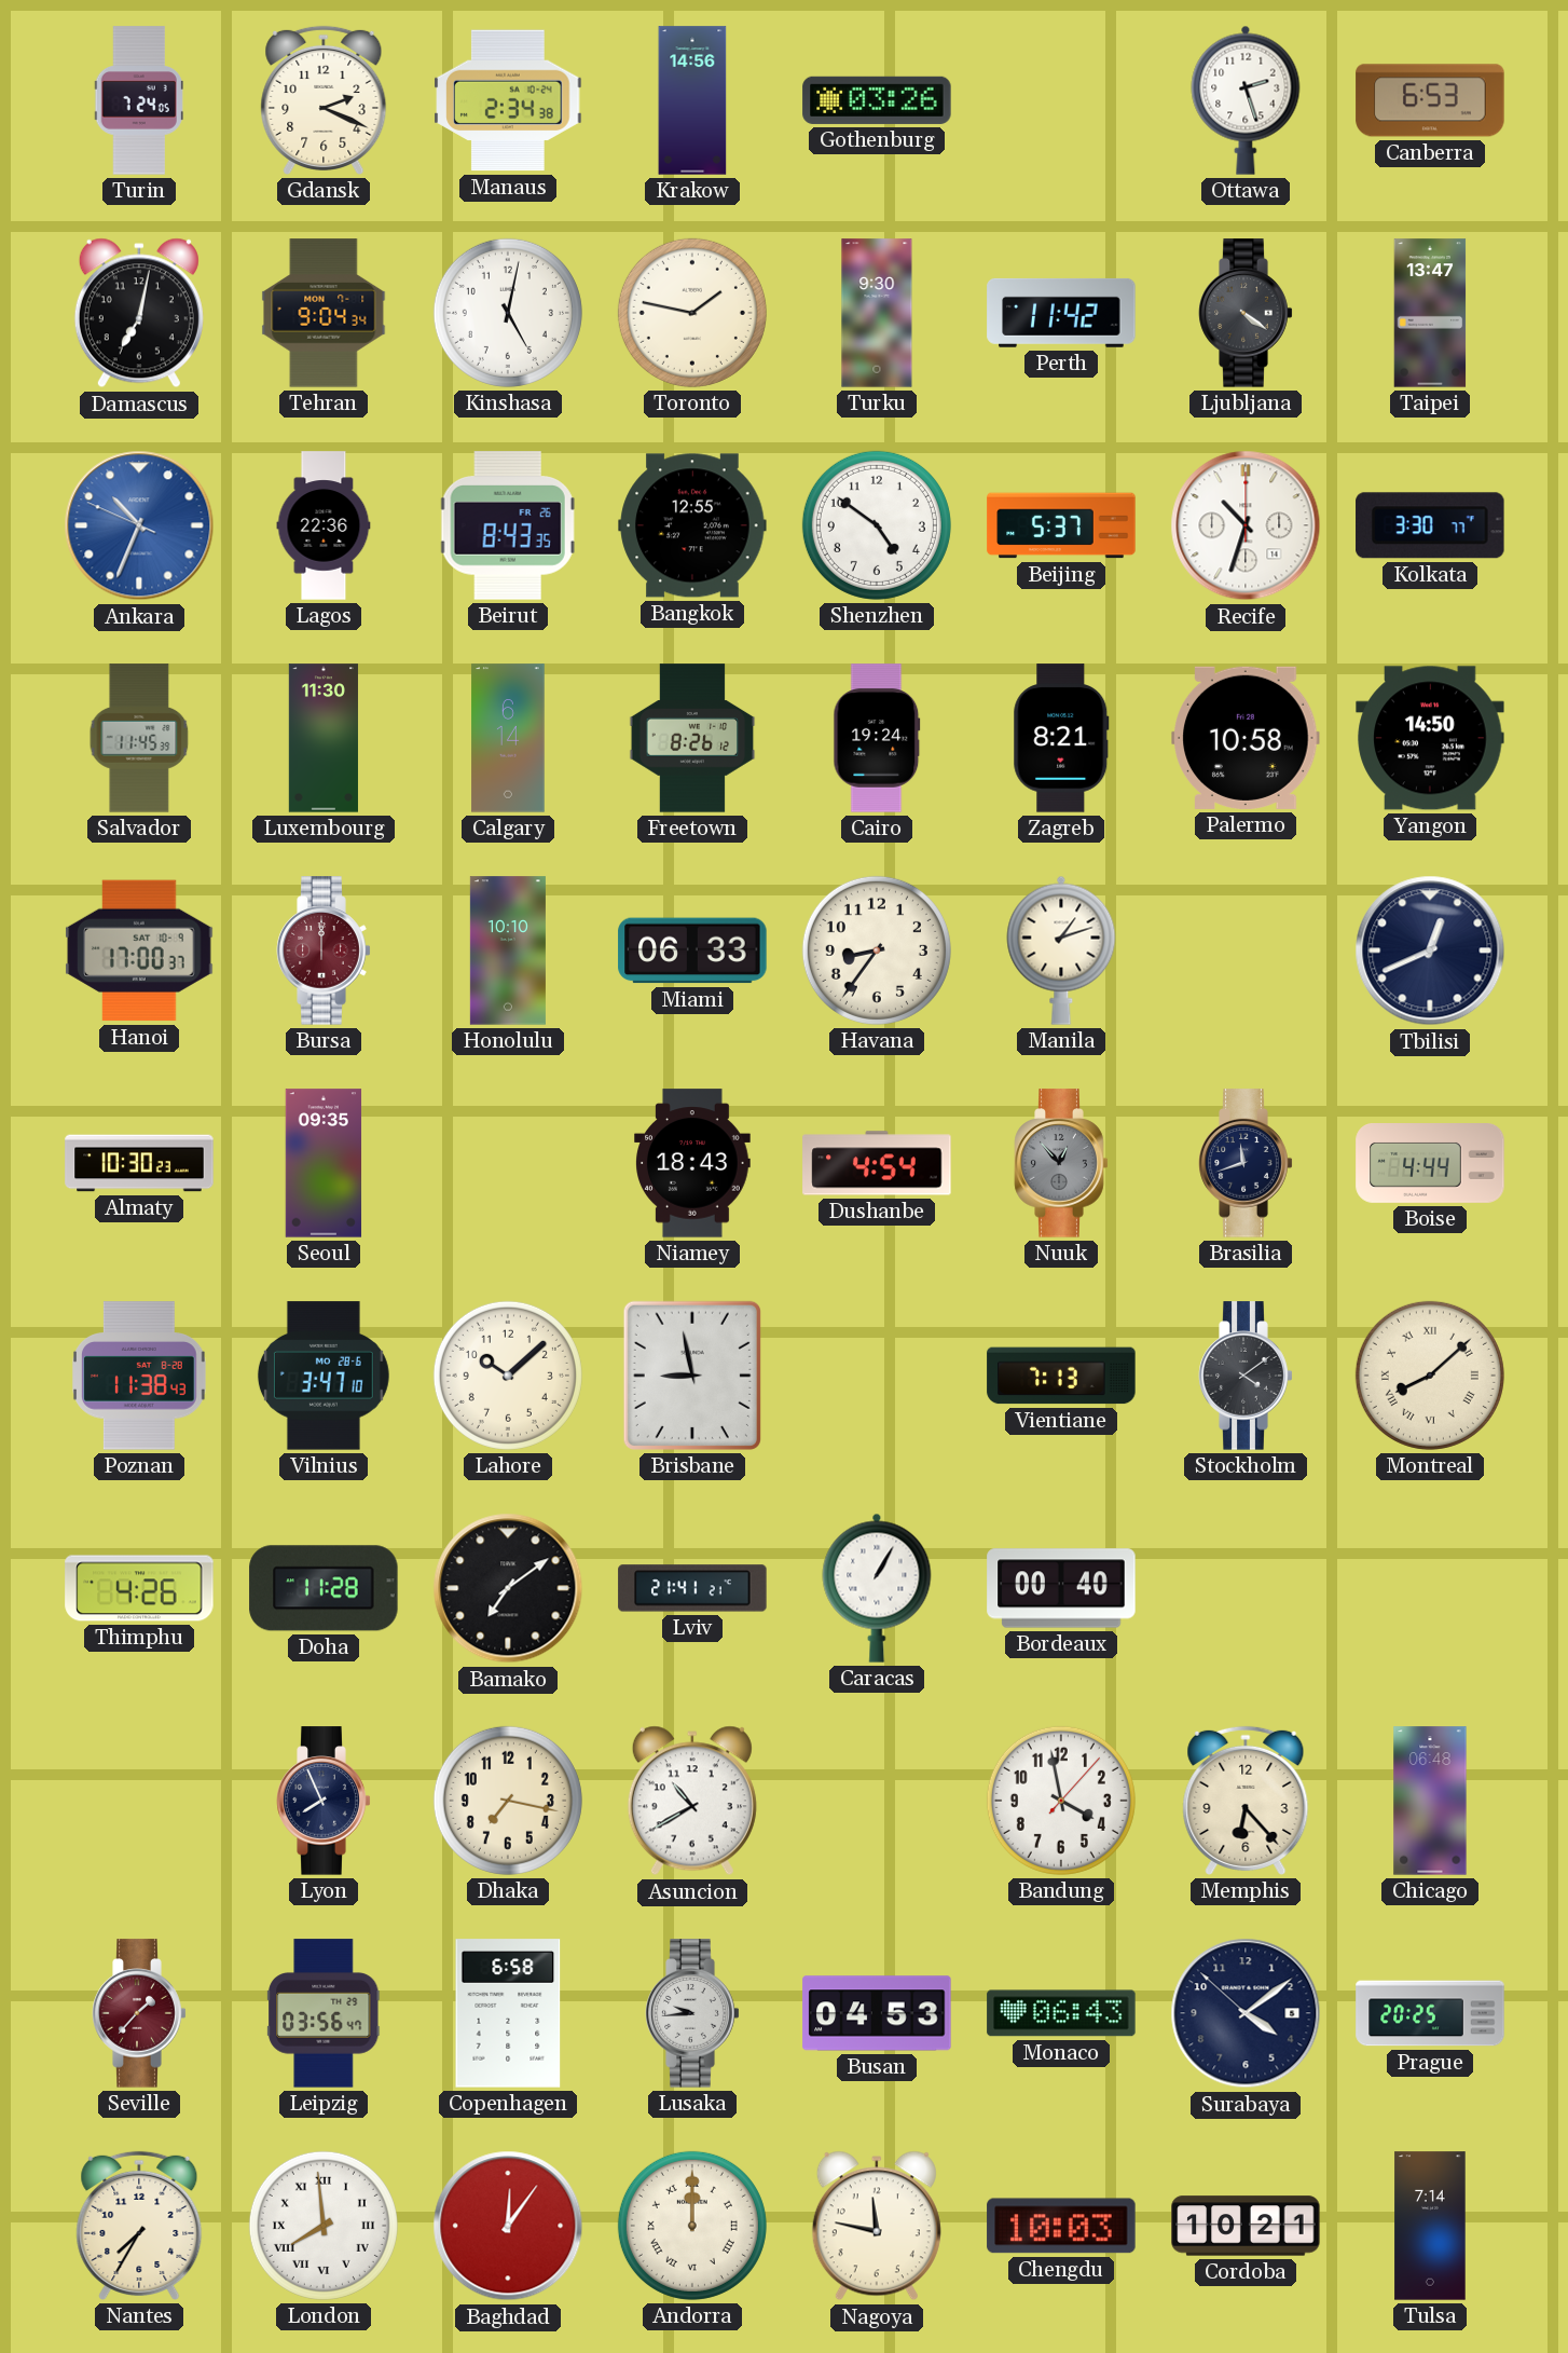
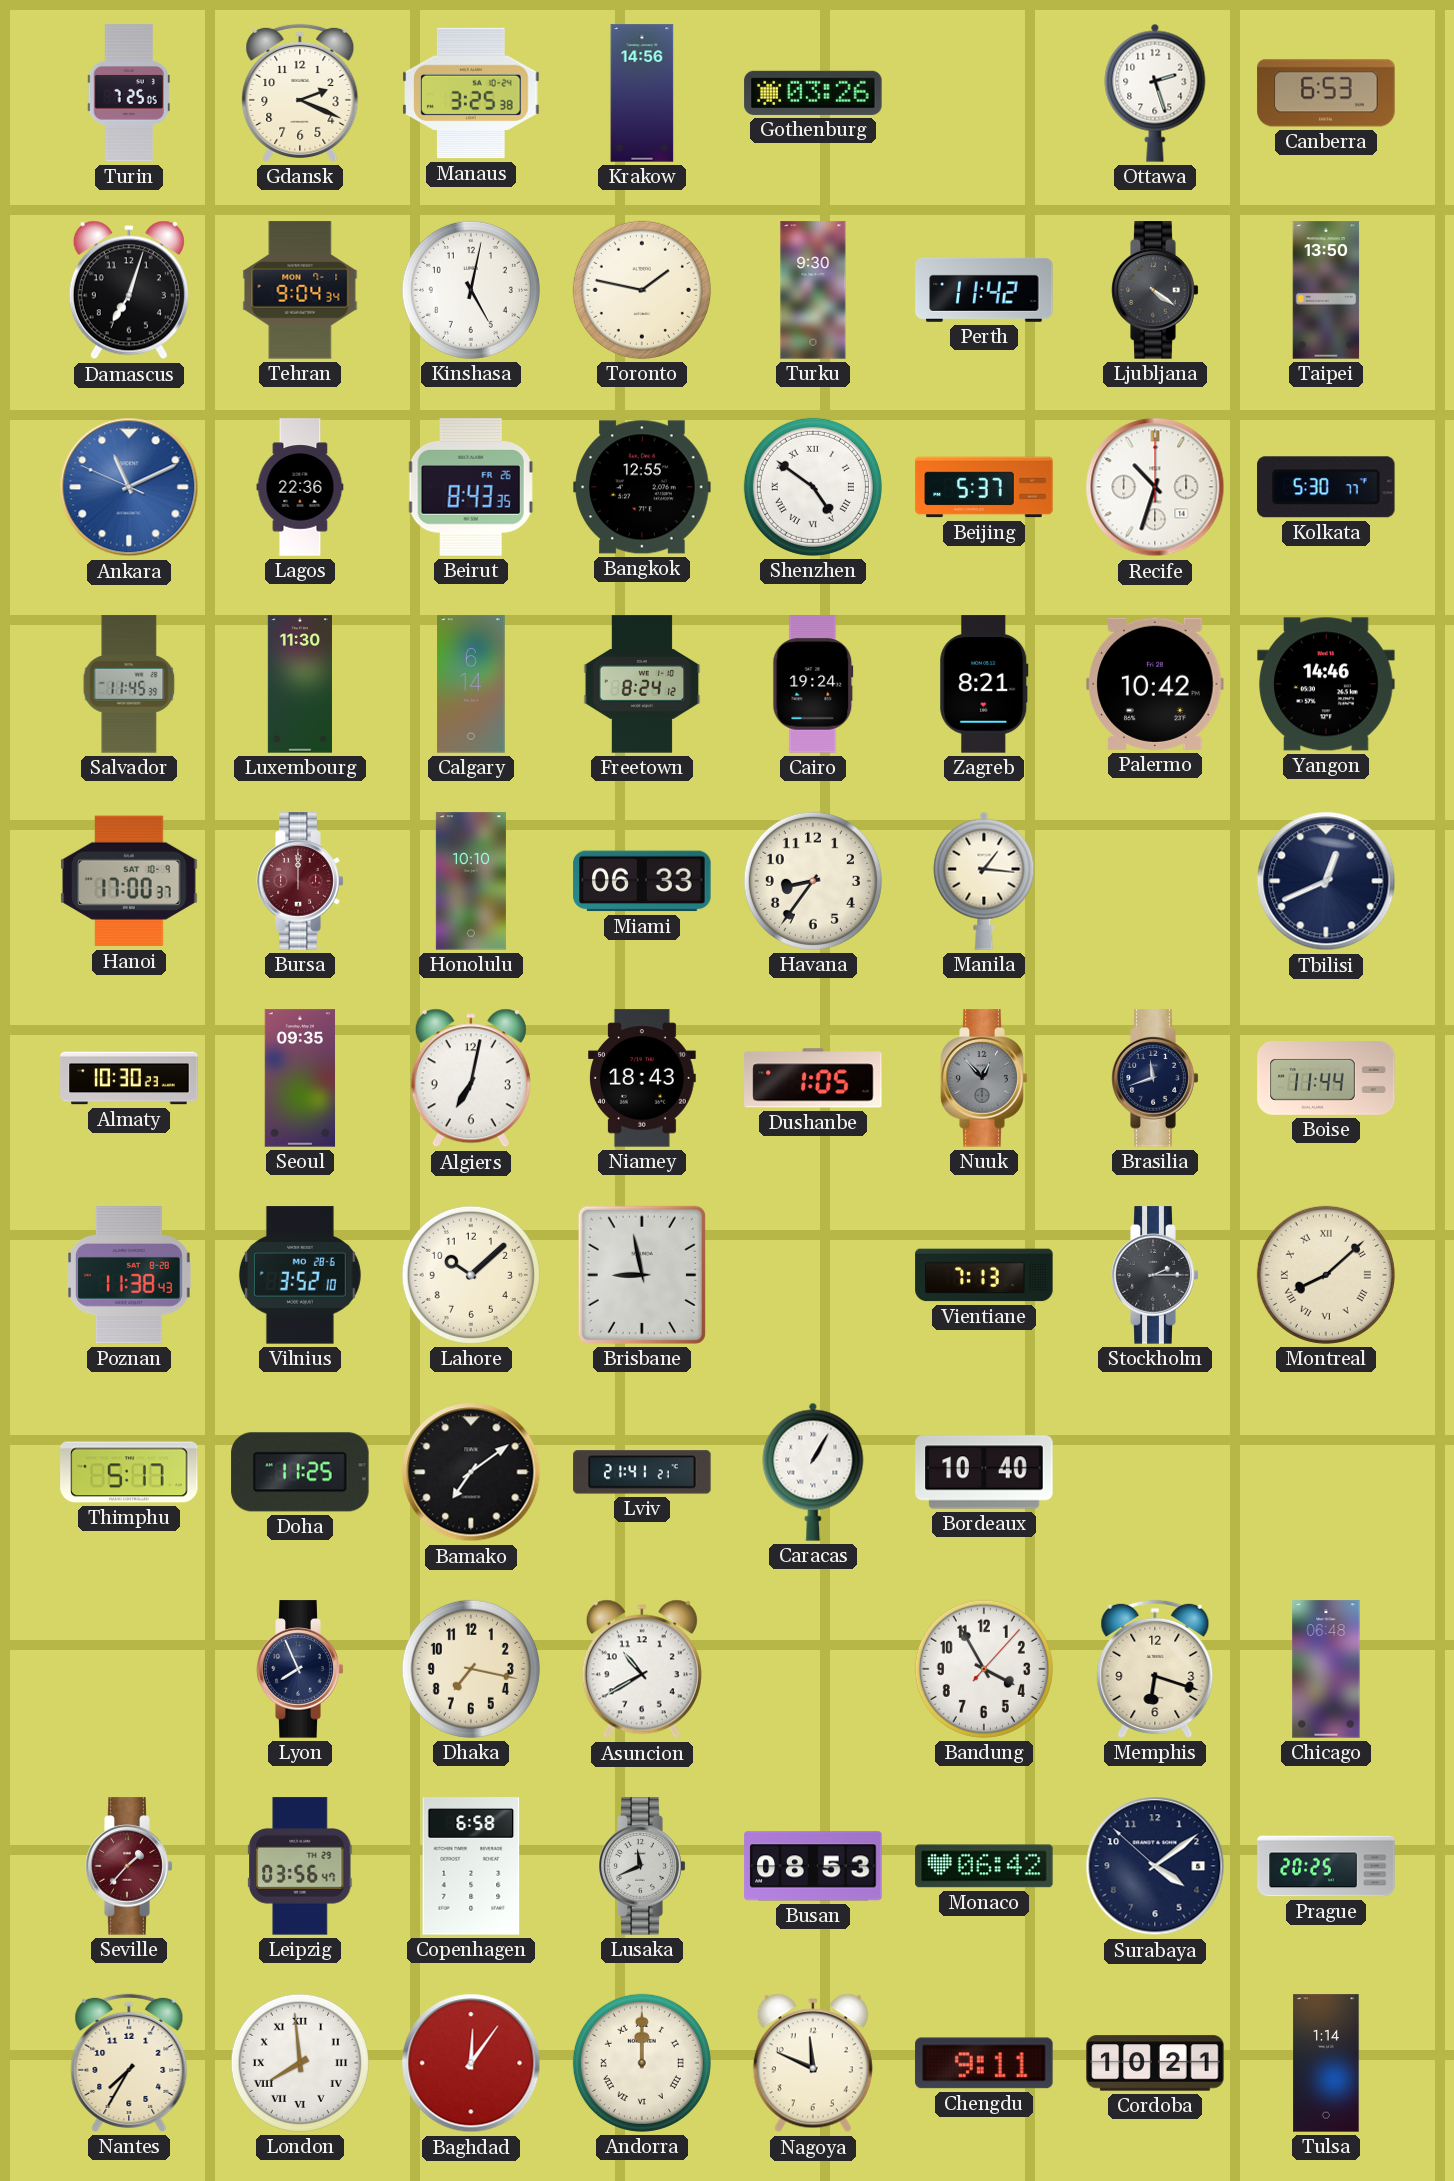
Turin: 7:24 -> 7:25
Manaus: 2:34 -> 3:25
Damascus: 7:02 -> 7:03
Taipei: 13:47 -> 13:50
Ankara: 10:33 -> 11:10
Shenzhen numerals: Arabic -> Roman
Kolkata: 3:30 -> 5:30
Freetown: 8:26 -> 8:24
Palermo: 10:58 -> 10:42
Yangon: 14:50 -> 14:46
Manila: 1:12 -> 1:16
Algiers: none -> 7:02
Dushanbe: 4:54 -> 1:05
Boise: 4:44 -> 11:44
Vilnius: 3:47 -> 3:52
Stockholm: 4:09 -> 2:15
Thimphu: 4:26 -> 5:17
Doha: 11:28 -> 11:25
Bordeaux: 00:40 -> 10:40
Bandung: 3:58 -> 3:55
Memphis: 6:23 -> 6:18
Lusaka: 9:44 -> 11:41
Busan: 04:53 -> 08:53
Monaco: 06:43 -> 06:42
Nagoya: 11:47 -> 11:49
Chengdu: 10:03 -> 9:11
Tulsa: 7:14 -> 1:14
